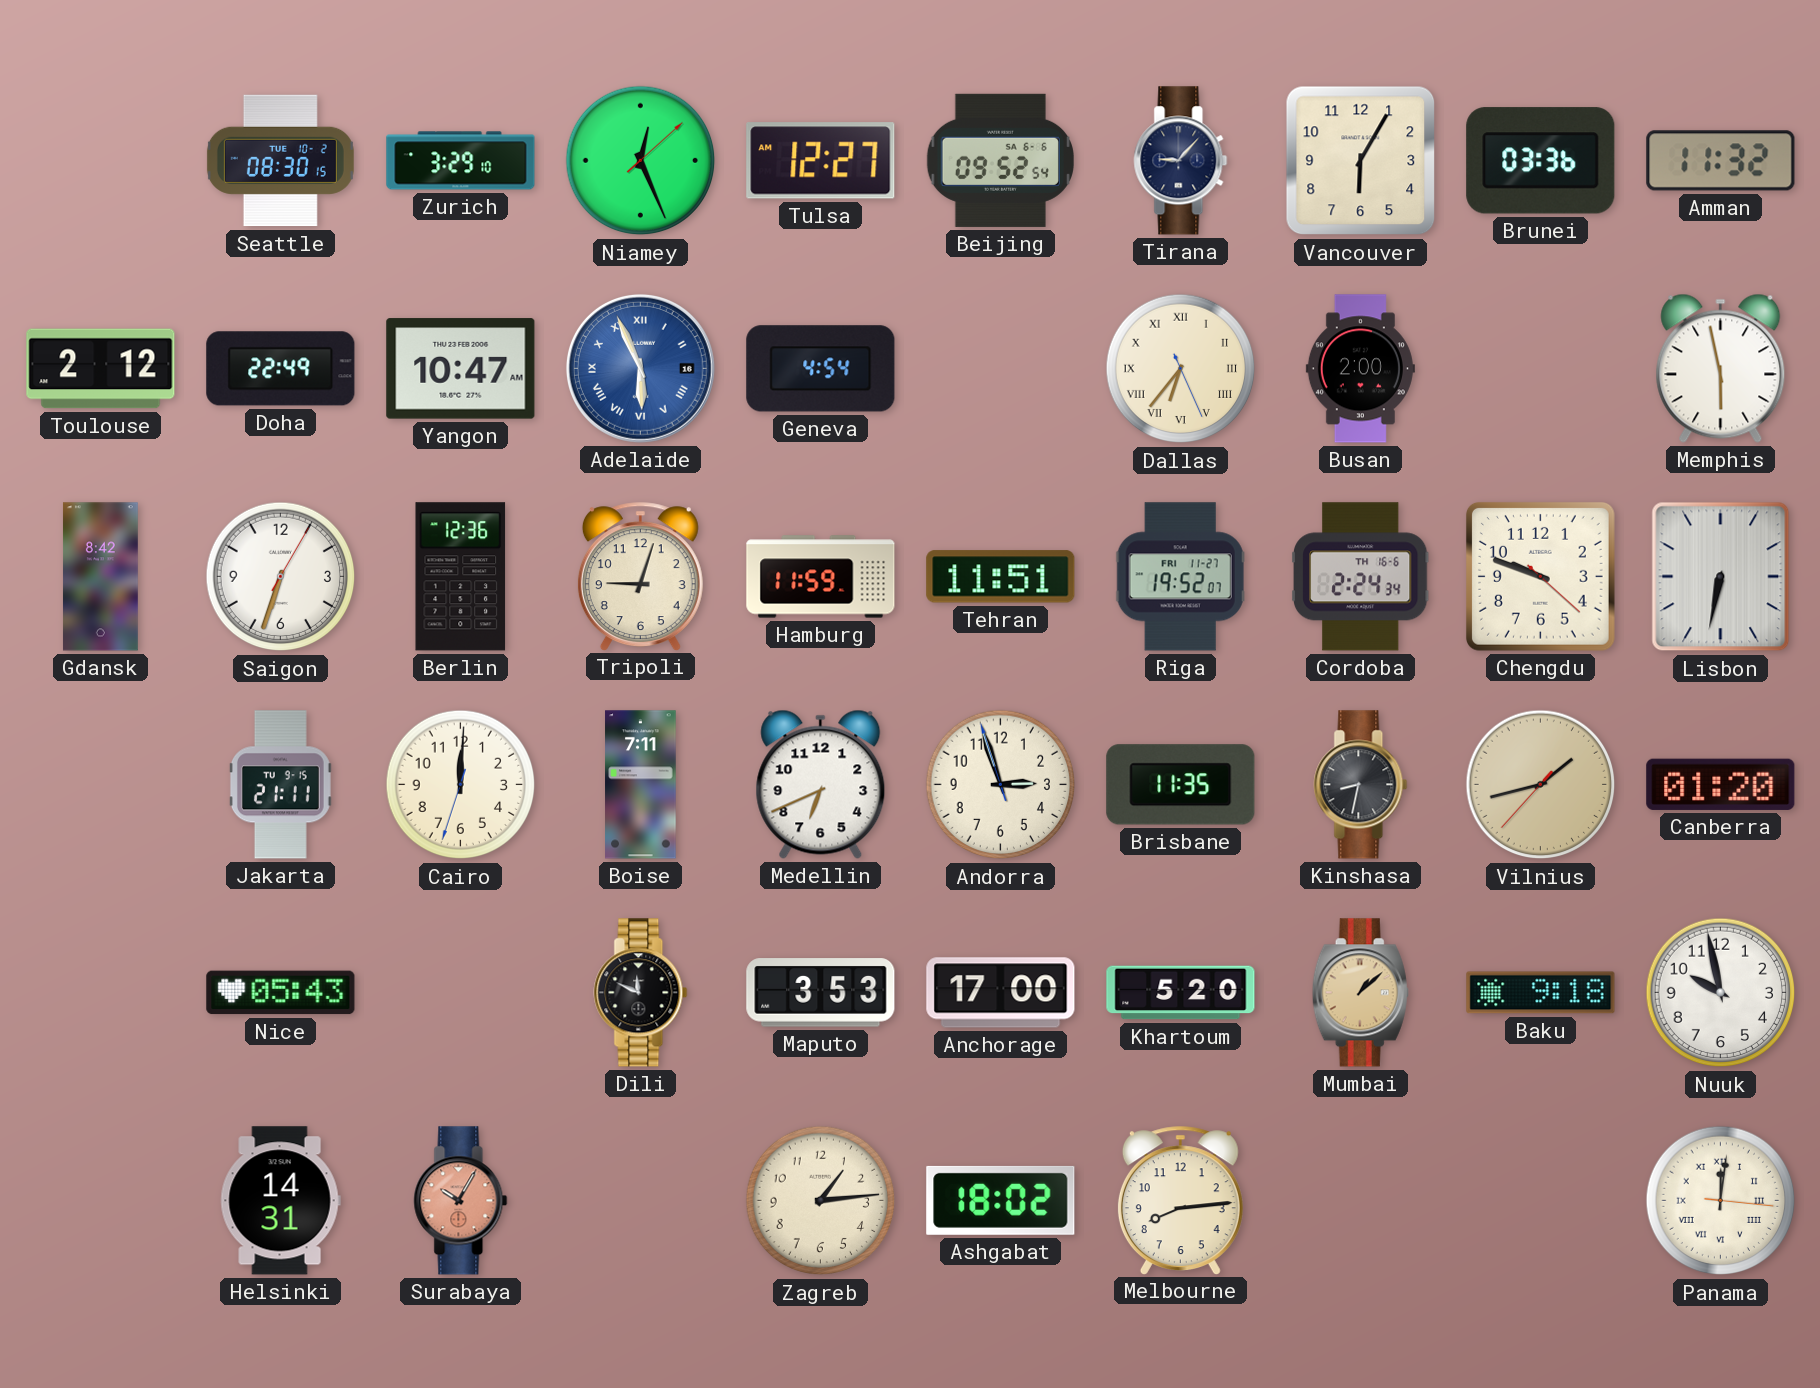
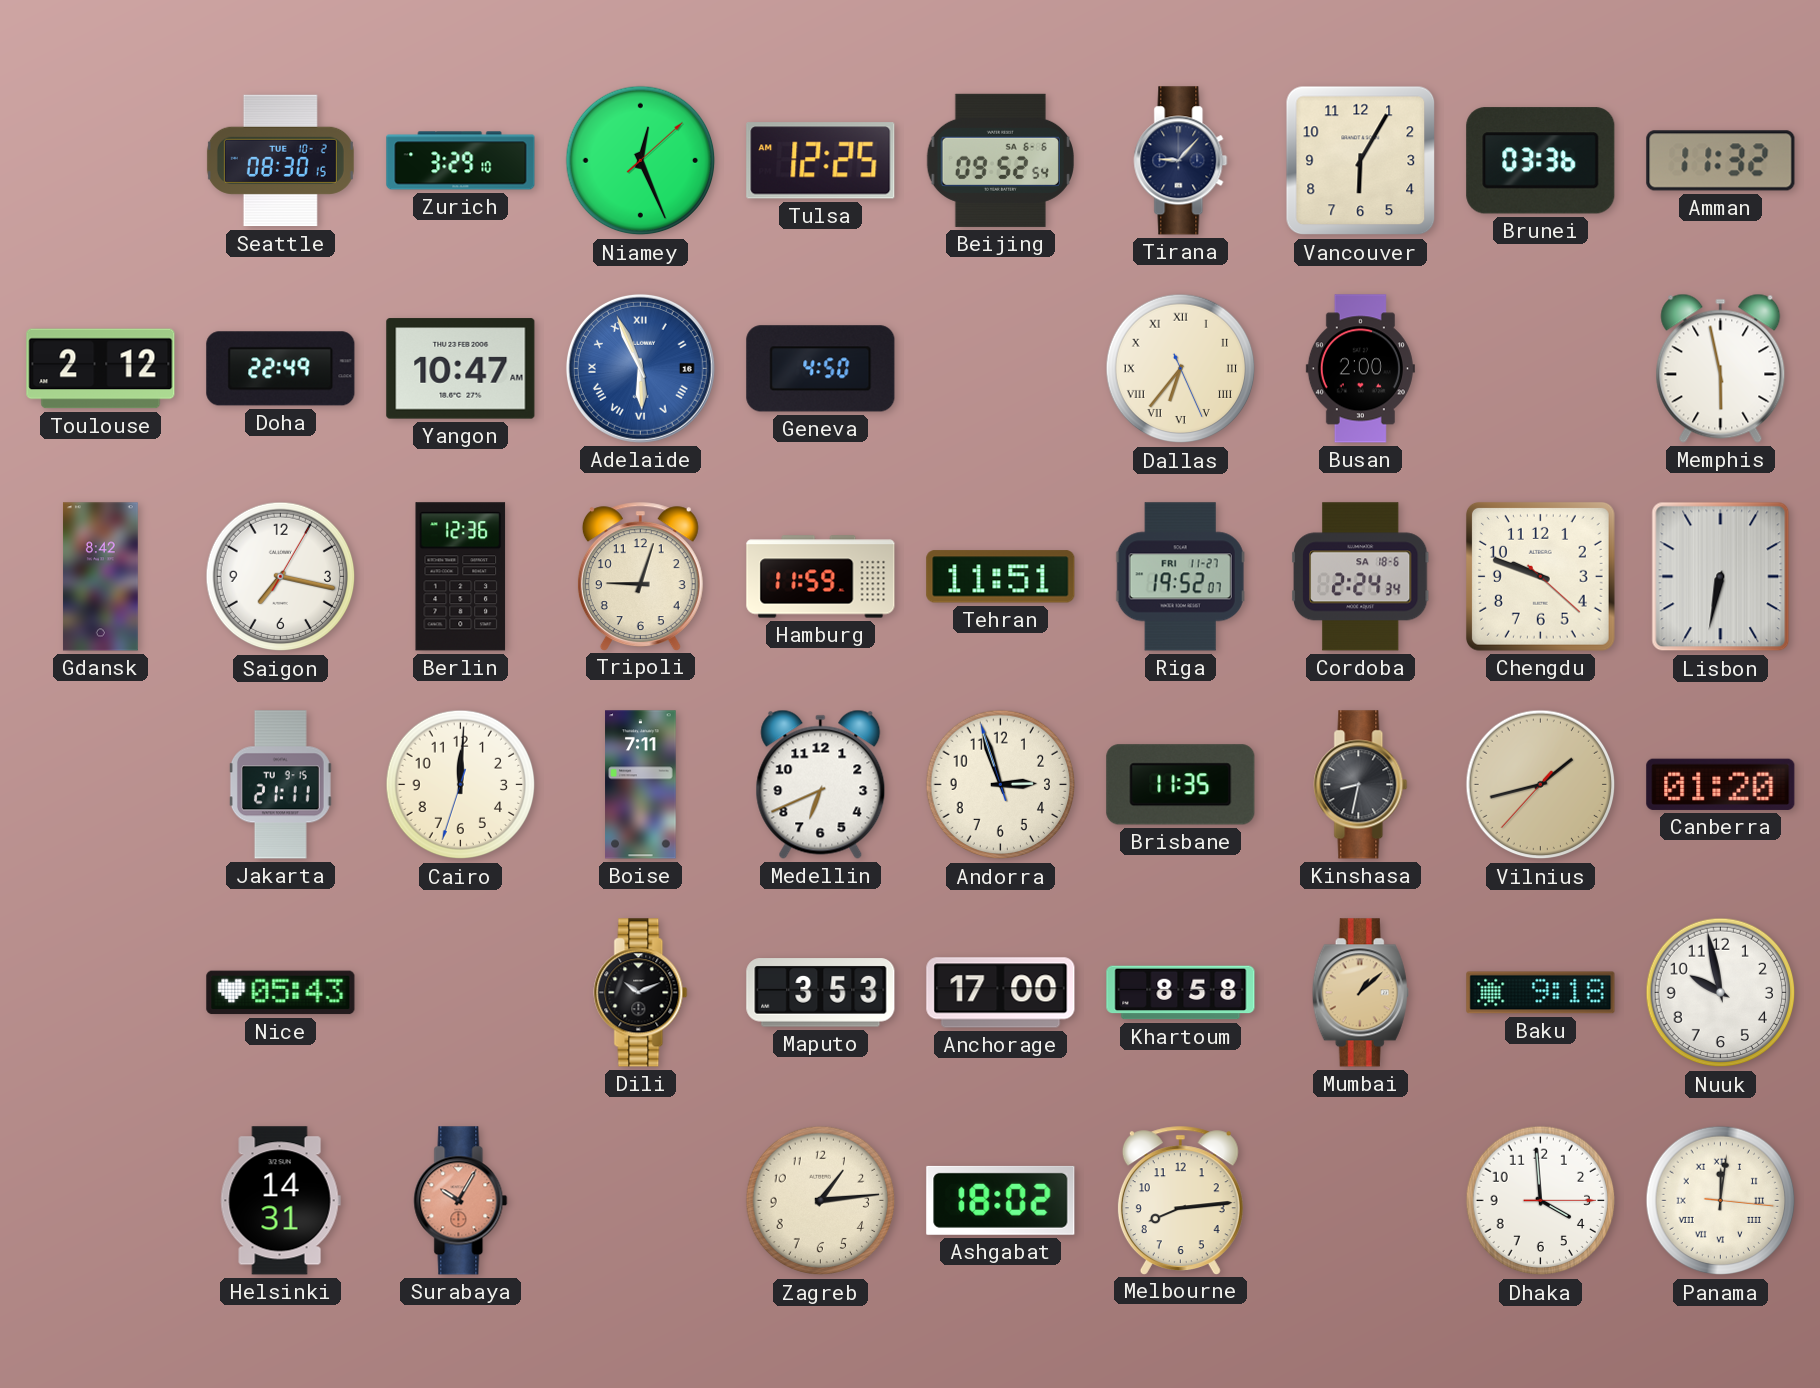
Tulsa: 12:27 -> 12:25
Geneva: 4:54 -> 4:50
Saigon: 6:33 -> 7:17
Cordoba date: TH 16-6 -> SA 18-6
Dili: 11:49 -> 10:11
Khartoum: 5:20 -> 8:58
Dhaka: none -> 3:59
